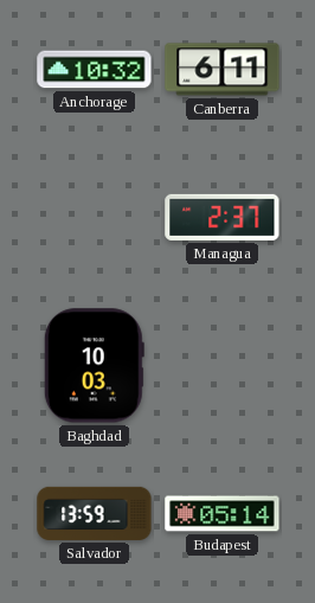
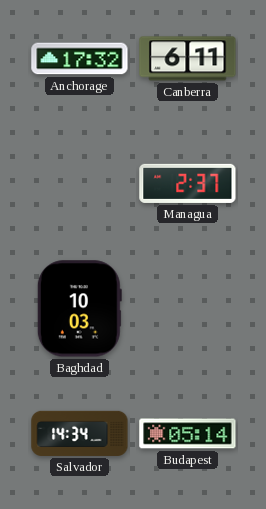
Anchorage: 10:32 -> 17:32
Salvador: 13:59 -> 14:34
